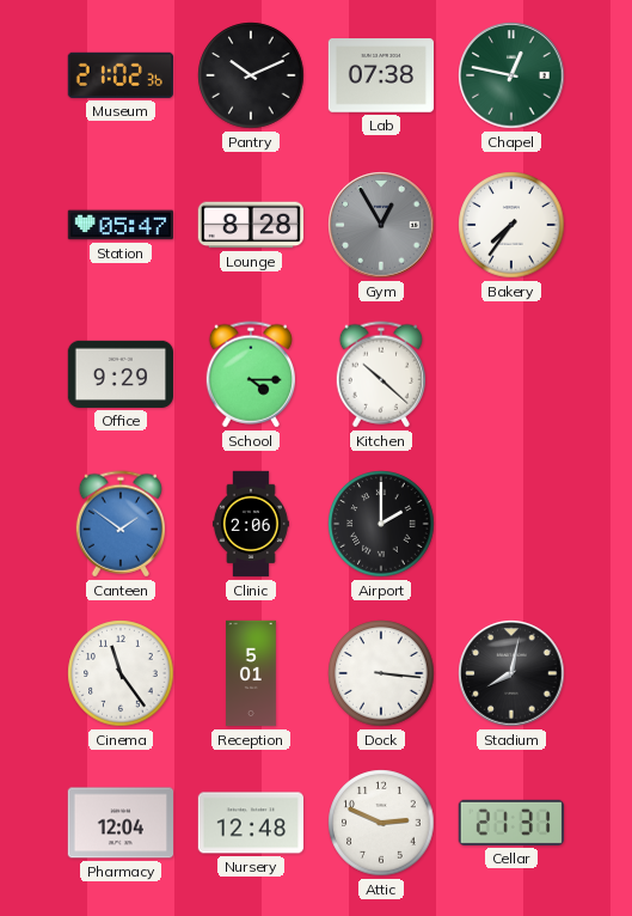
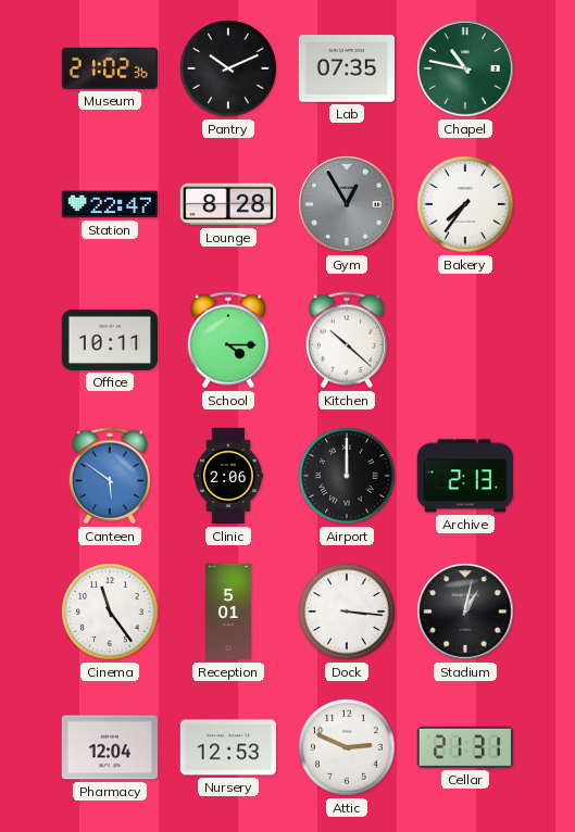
Lab: 07:38 -> 07:35
Chapel: 12:47 -> 10:47
Station: 05:47 -> 22:47
Office: 9:29 -> 10:11
Canteen: 1:51 -> 5:51
Airport: 2:00 -> 12:00
Archive: none -> 2:13
Stadium: 8:02 -> 1:02
Nursery: 12:48 -> 12:53
